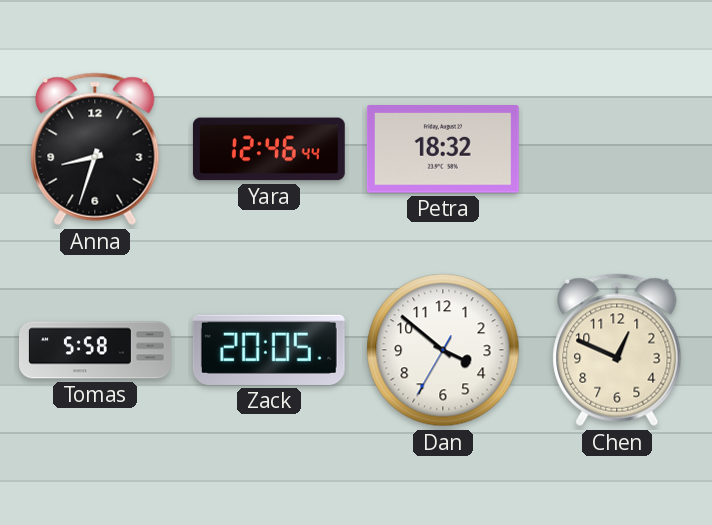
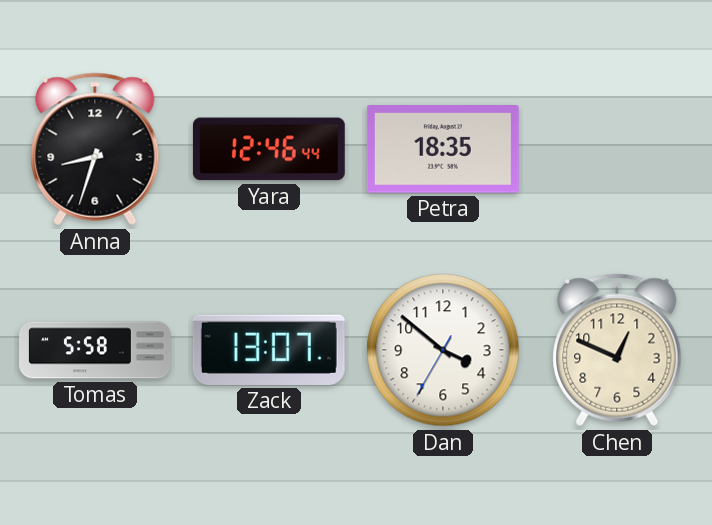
Petra: 18:32 -> 18:35
Zack: 20:05 -> 13:07
